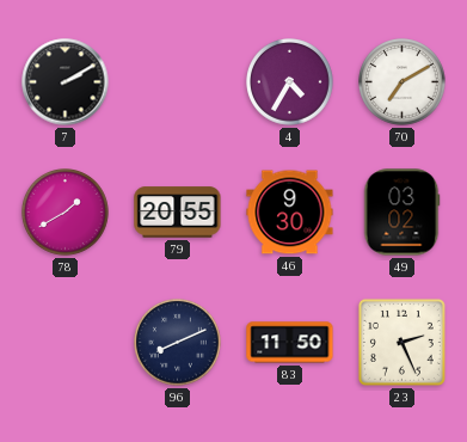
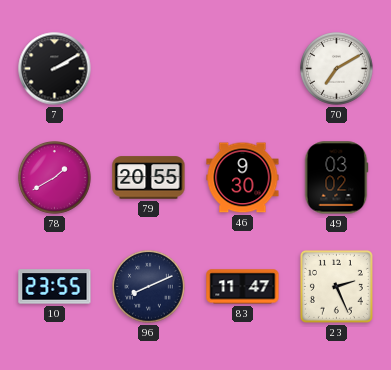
4: 4:35 -> none
10: none -> 23:55
83: 11:50 -> 11:47
